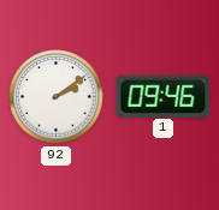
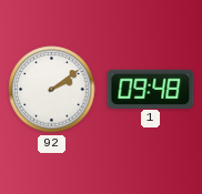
1: 09:46 -> 09:48
